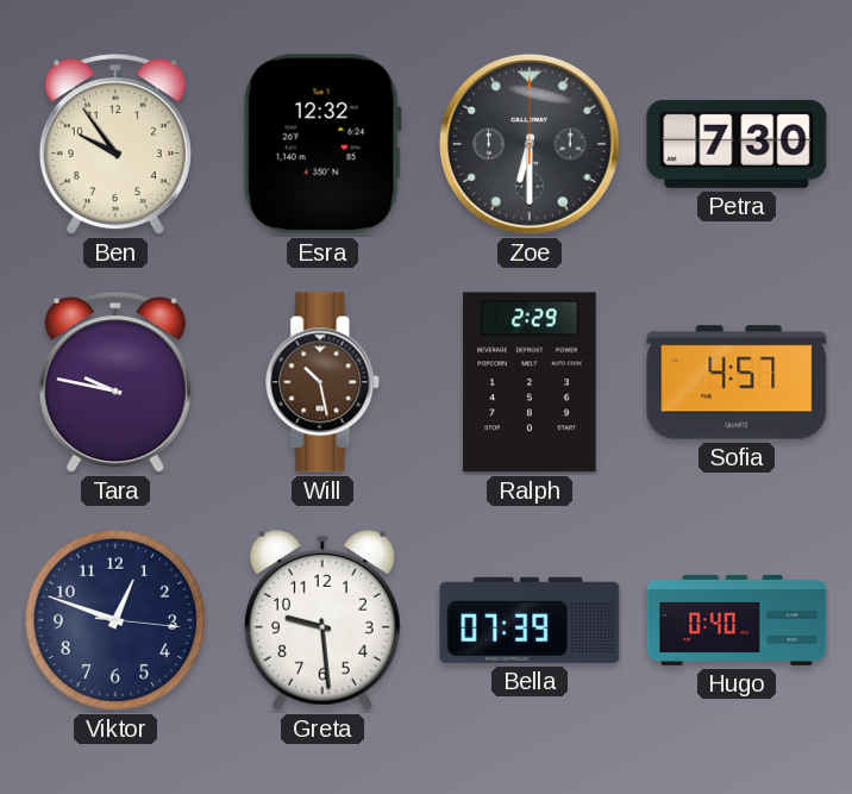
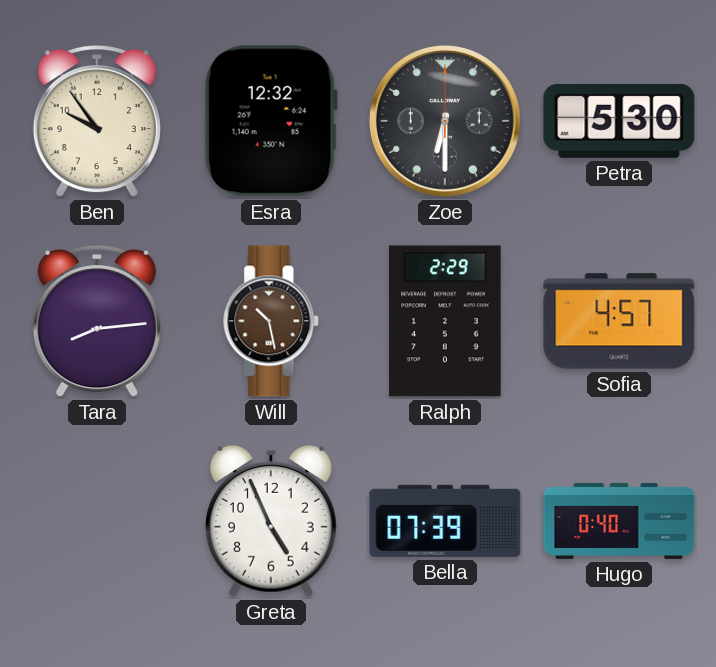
Petra: 7:30 -> 5:30
Tara: 9:47 -> 8:14
Viktor: 12:48 -> none
Greta: 9:29 -> 4:56
